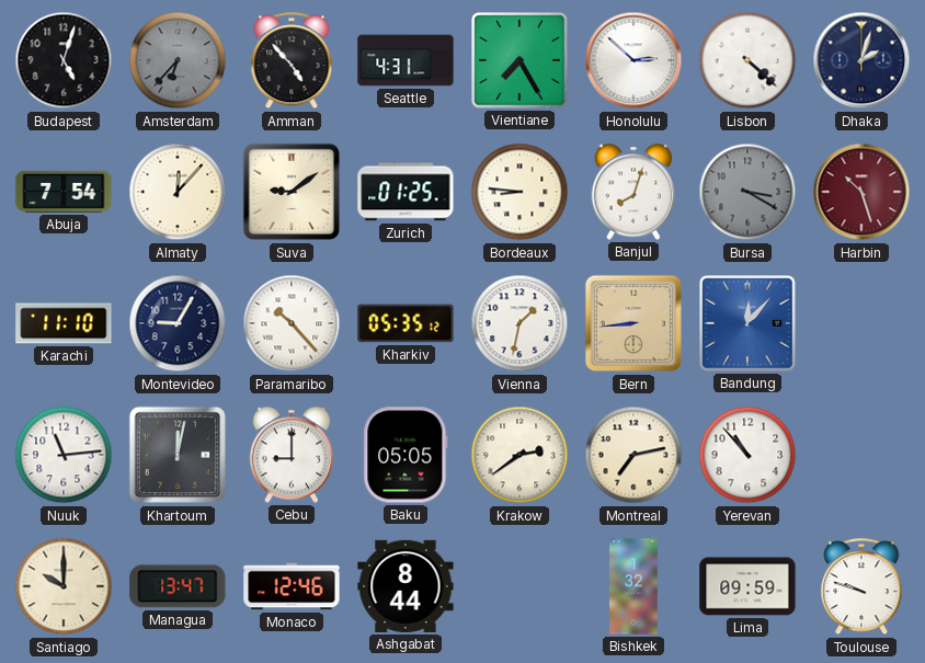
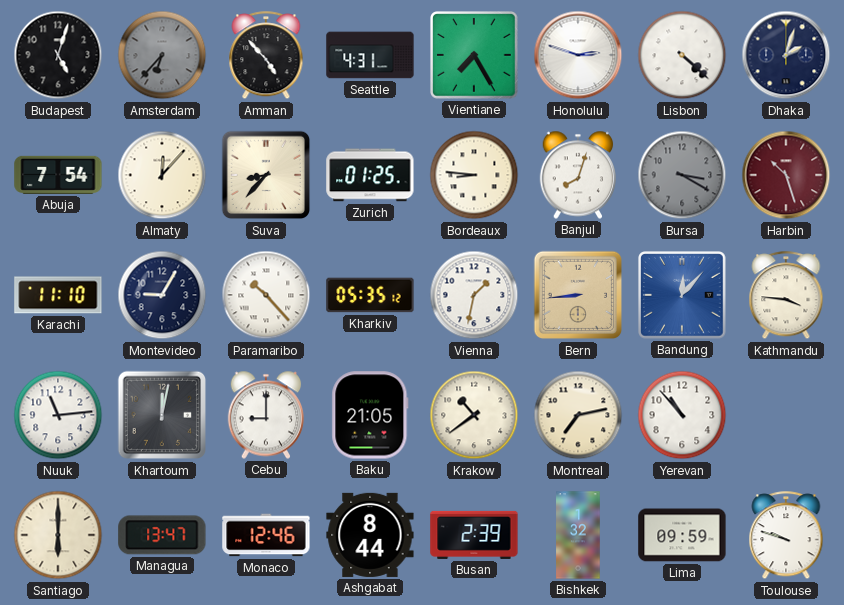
Honolulu: 2:52 -> 2:48
Suva: 9:09 -> 8:37
Kathmandu: none -> 3:46
Baku: 05:05 -> 21:05
Krakow: 2:39 -> 10:39
Santiago: 10:00 -> 6:00
Busan: none -> 2:39
